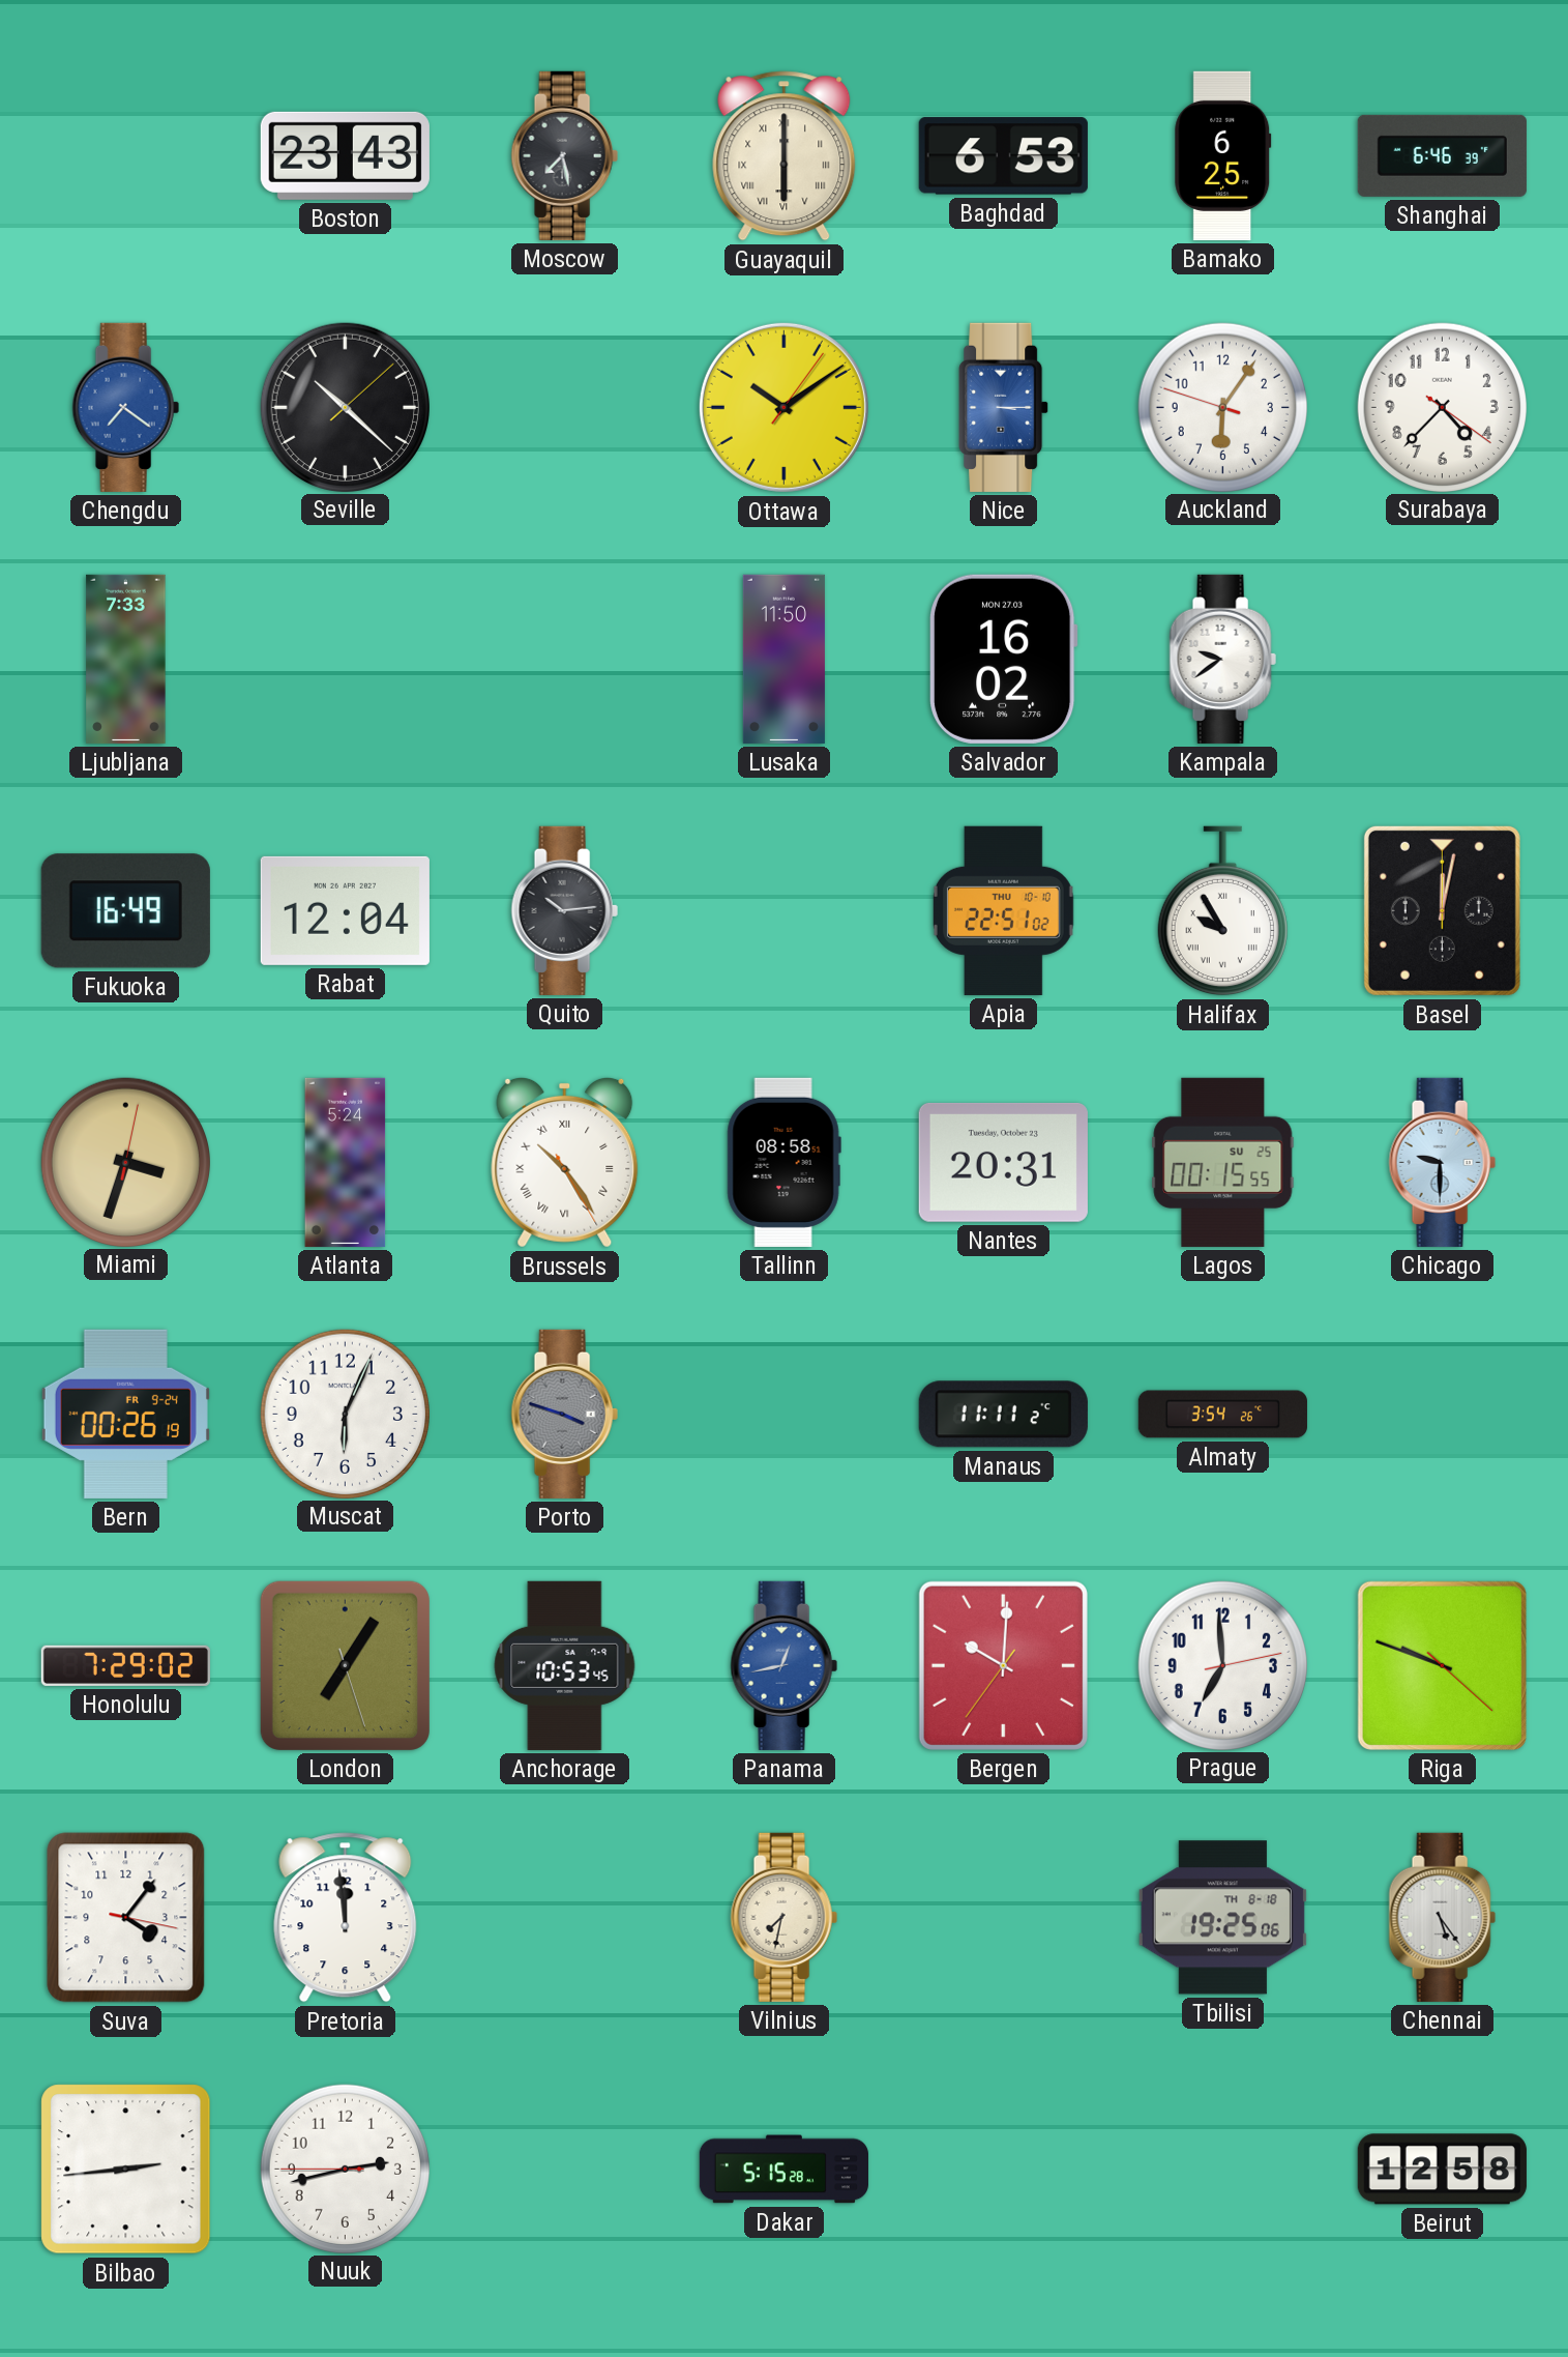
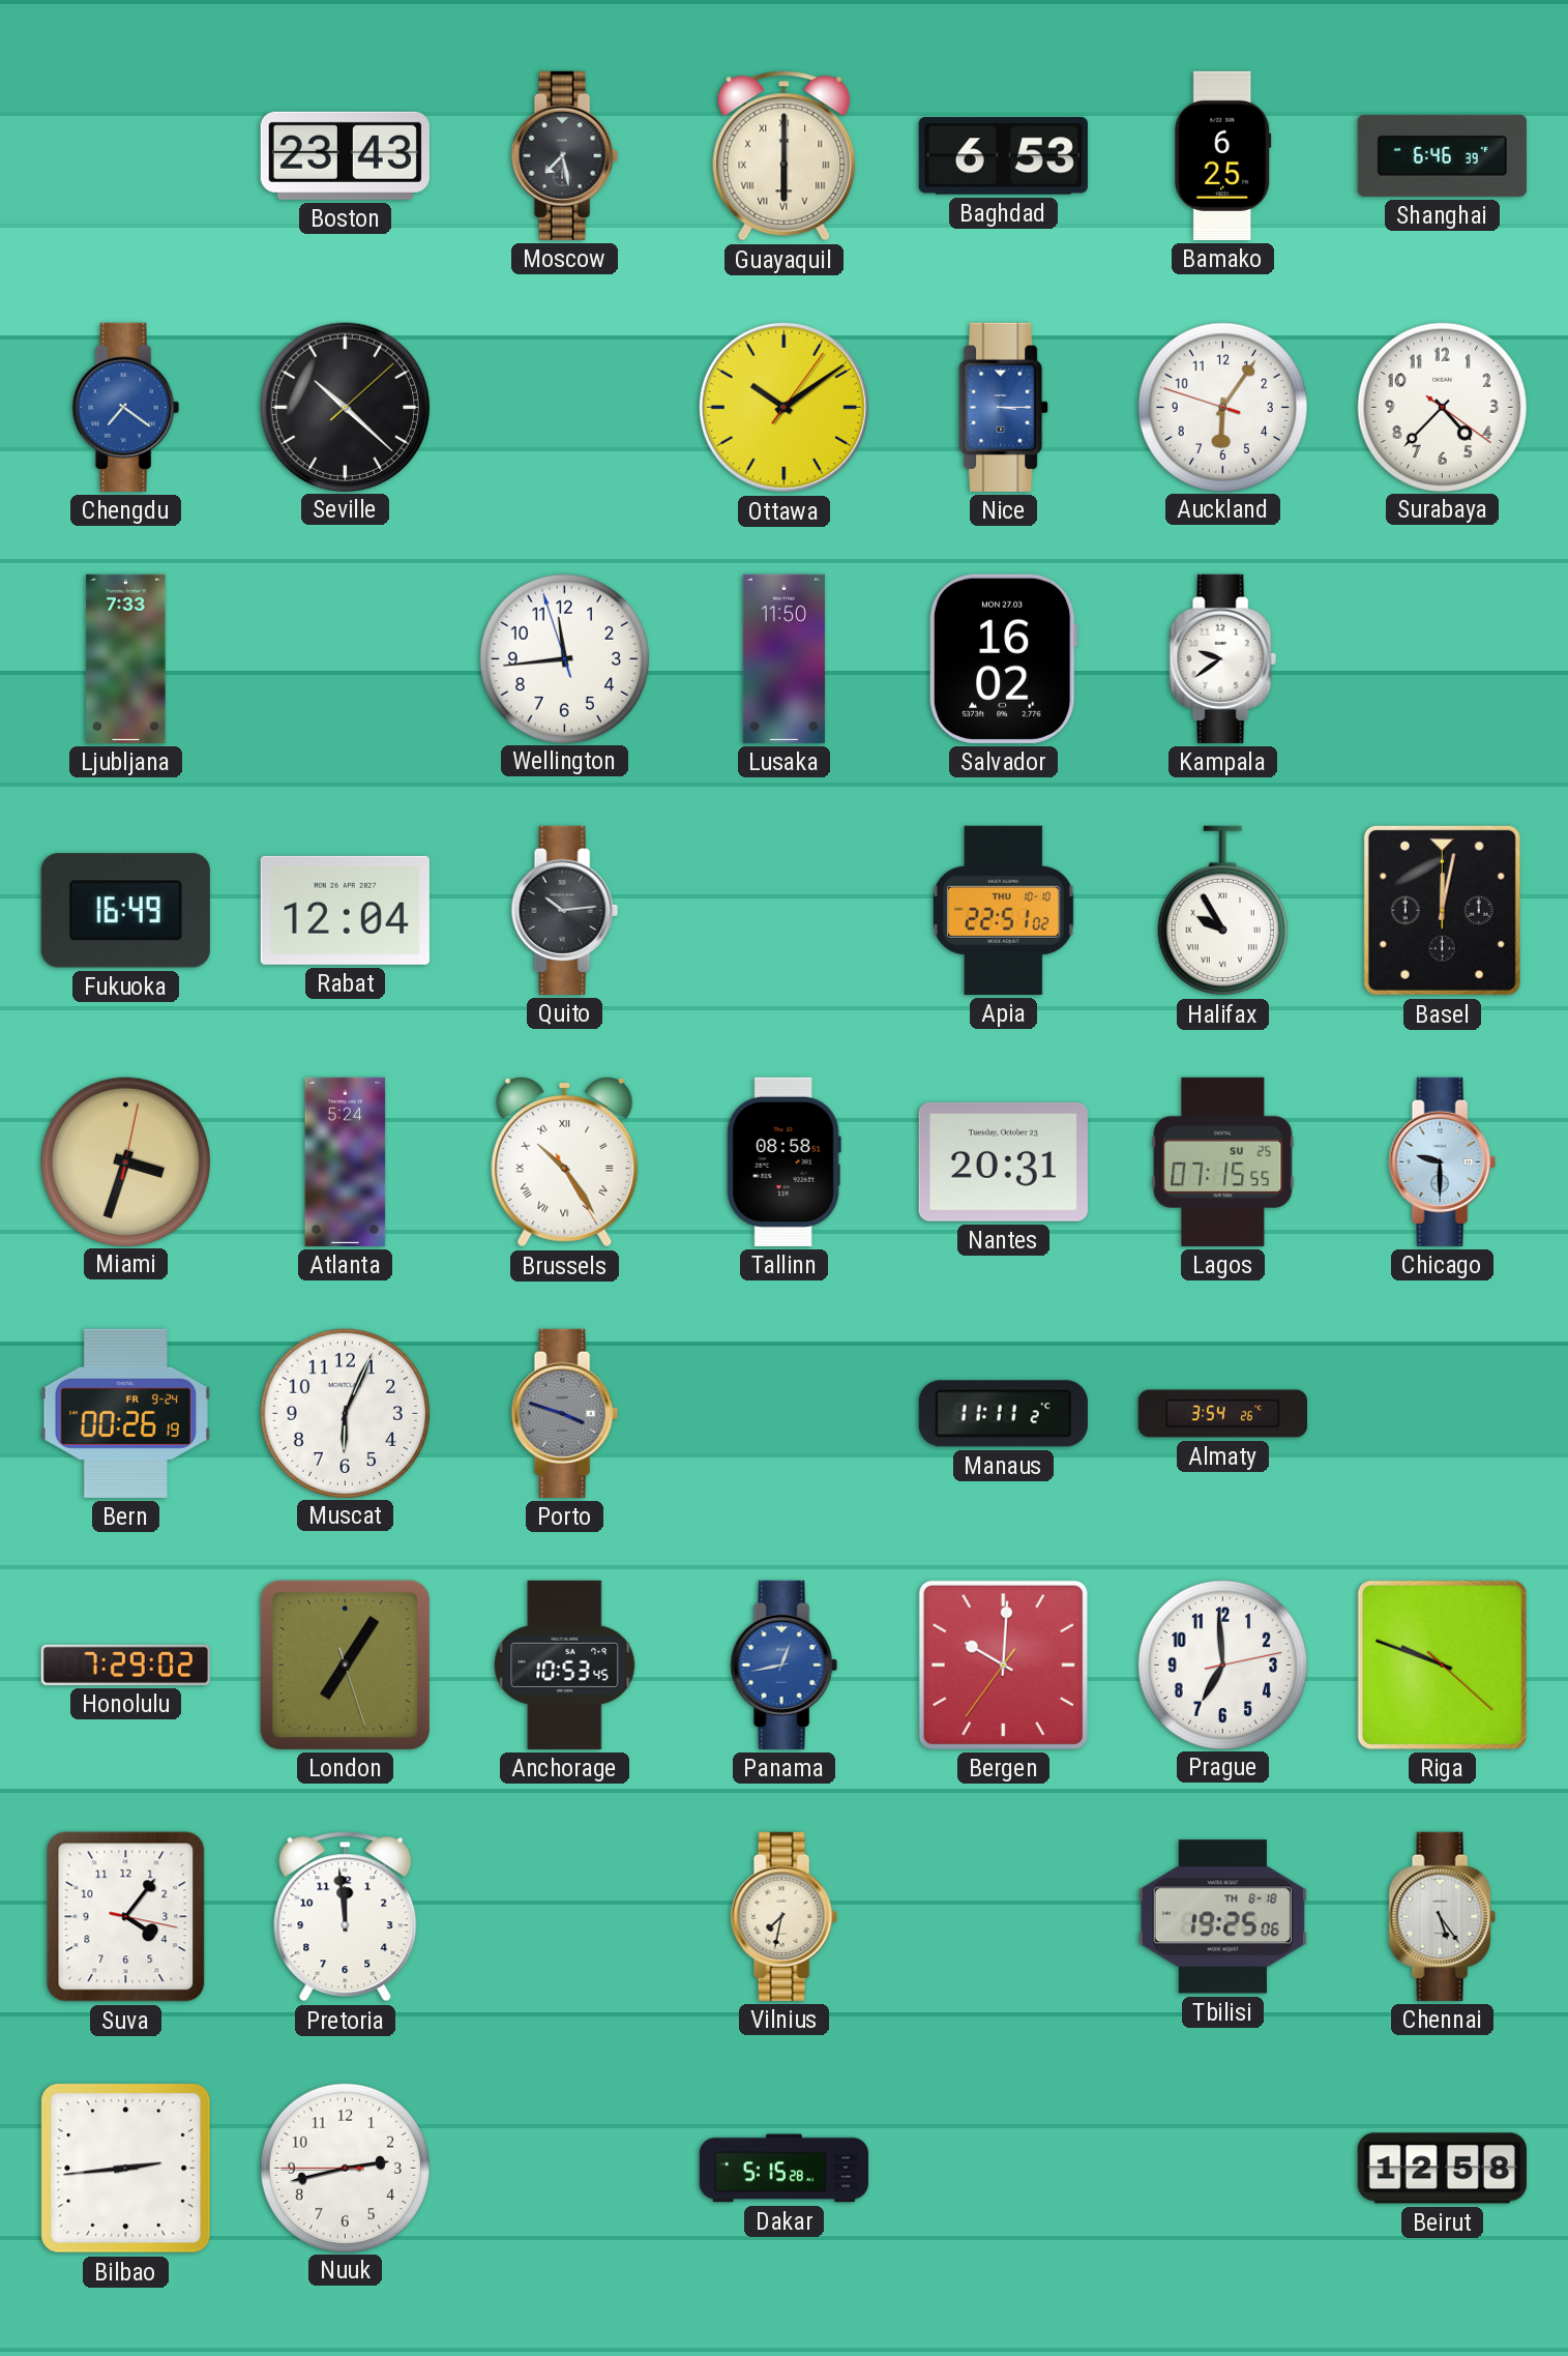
Wellington: none -> 11:43
Lagos: 00:15 -> 07:15
